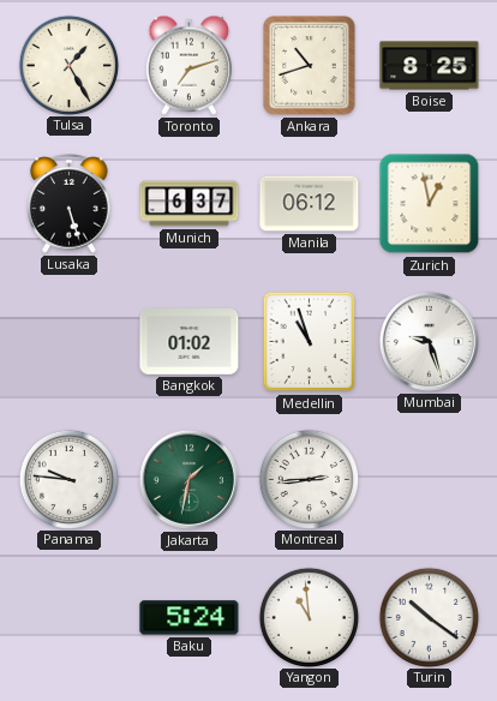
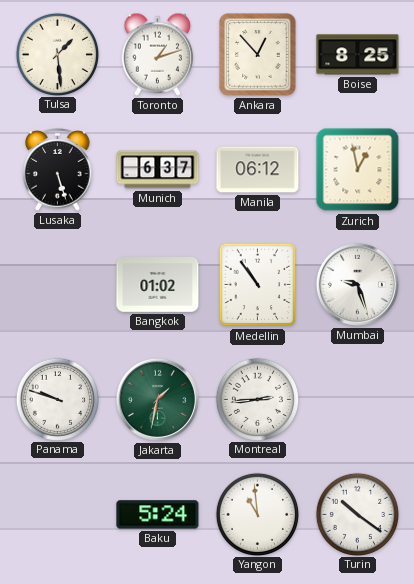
Tulsa: 1:25 -> 1:29
Toronto: 7:12 -> 1:12
Ankara: 10:42 -> 12:53
Medellin: 10:57 -> 10:54
Panama: 9:46 -> 9:48
